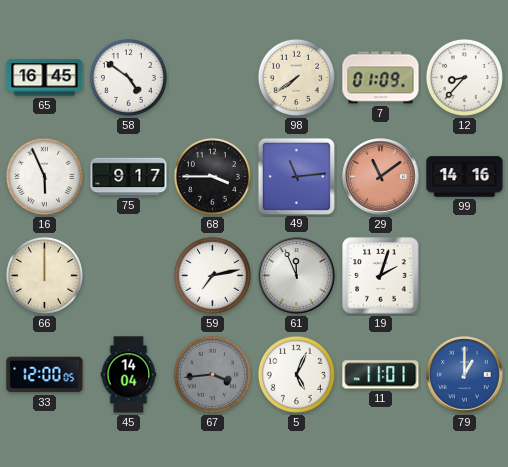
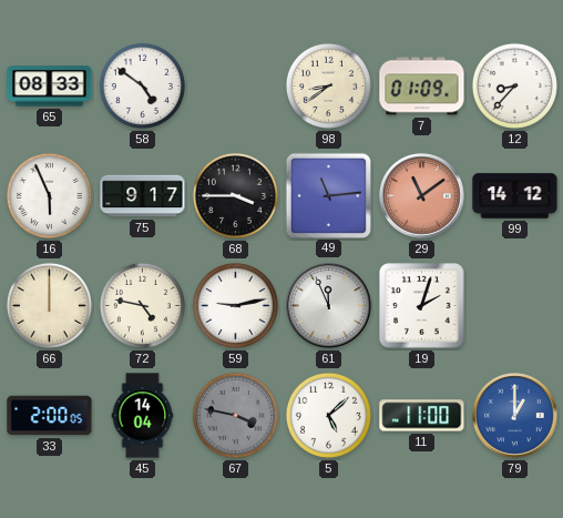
65: 16:45 -> 08:33
98: 7:39 -> 8:39
99: 14:16 -> 14:12
72: none -> 4:47
59: 7:13 -> 9:13
33: 12:00 -> 2:00
67: 3:44 -> 3:47
5: 5:04 -> 5:08
11: 11:01 -> 11:00
